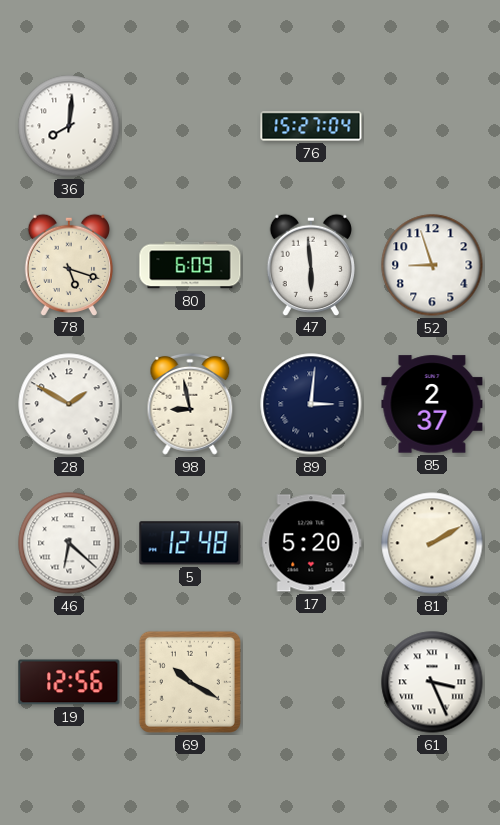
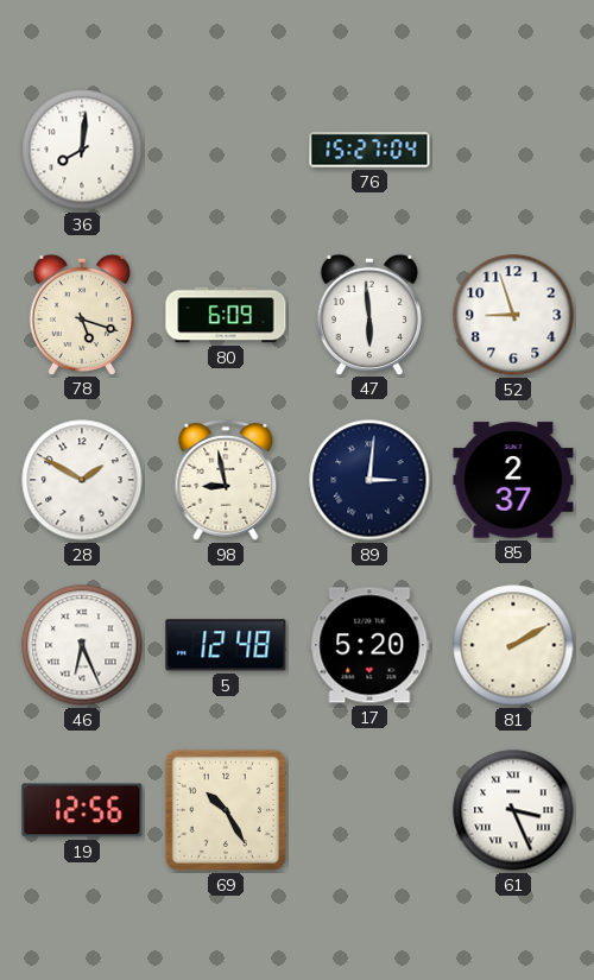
46: 6:22 -> 6:26
69: 10:20 -> 10:25
